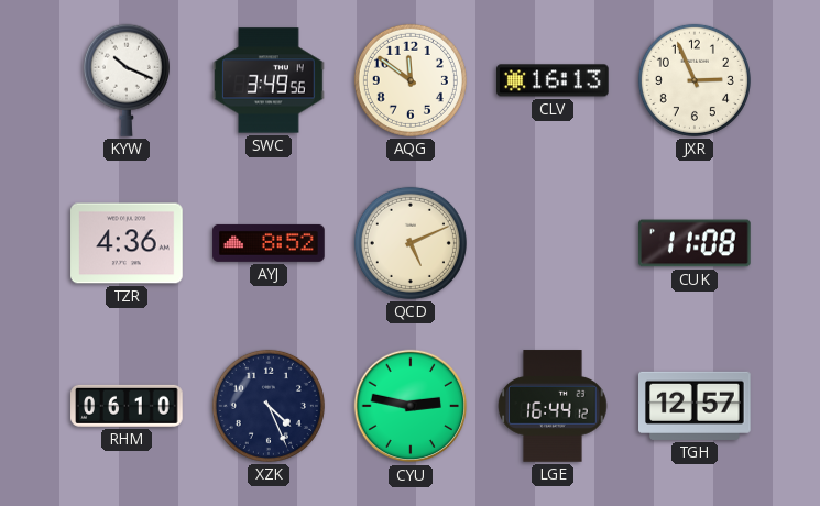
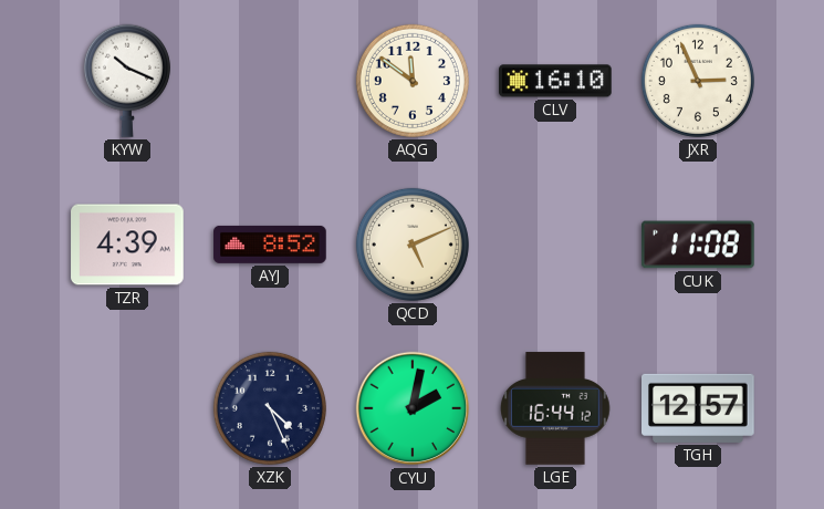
SWC: 3:49 -> none
CLV: 16:13 -> 16:10
TZR: 4:36 -> 4:39
RHM: 06:10 -> none
CYU: 2:47 -> 2:02
